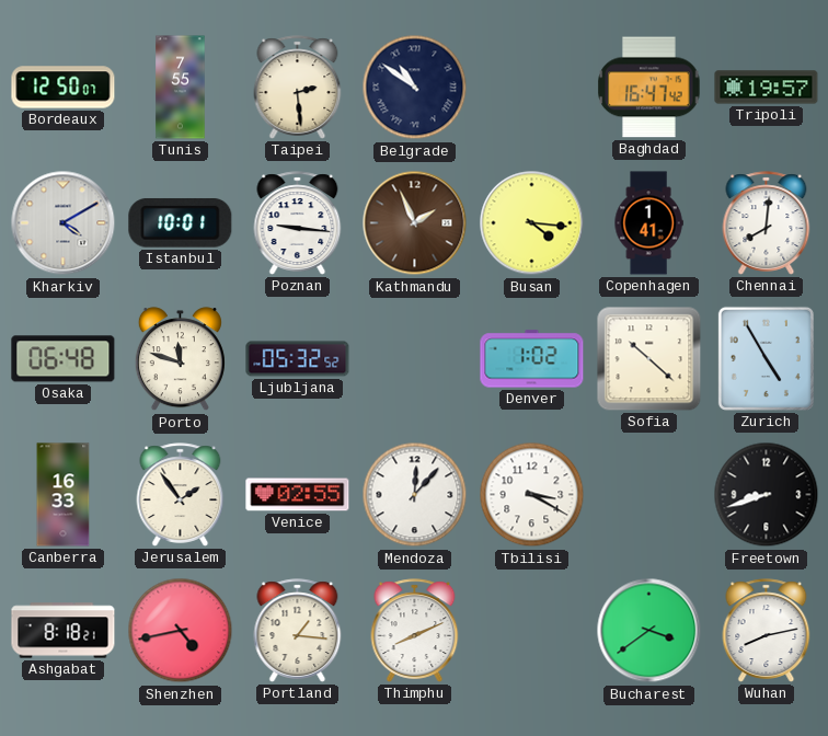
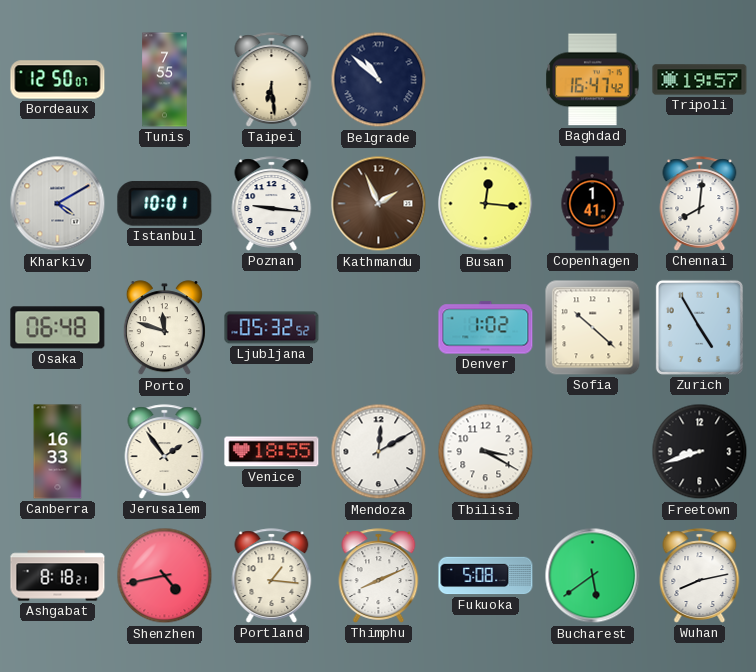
Taipei: 2:29 -> 6:29
Belgrade: 10:51 -> 10:52
Busan: 4:16 -> 12:16
Venice: 02:55 -> 18:55
Mendoza: 12:07 -> 12:10
Fukuoka: none -> 5:08
Bucharest: 3:39 -> 5:39
